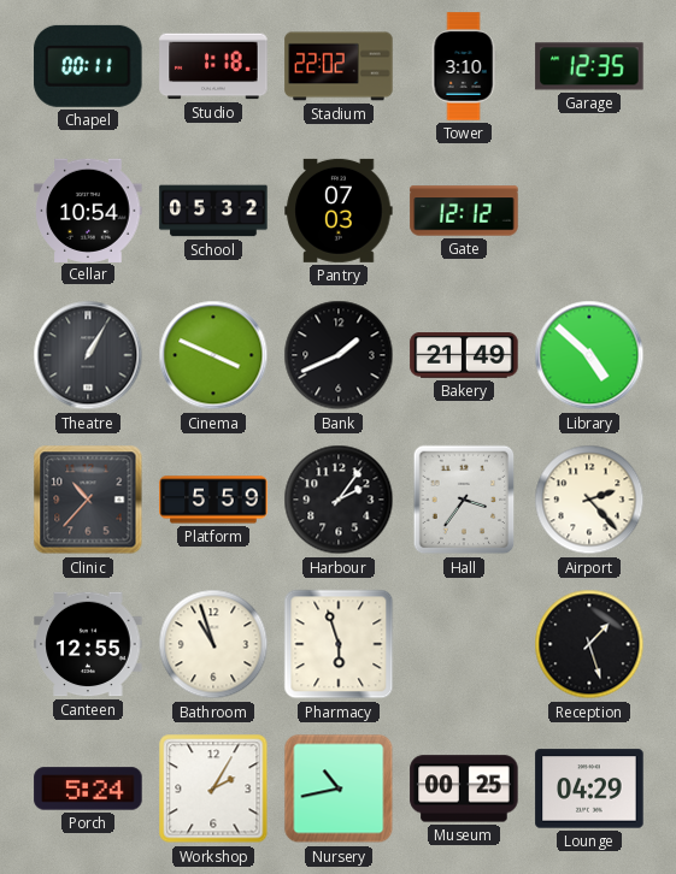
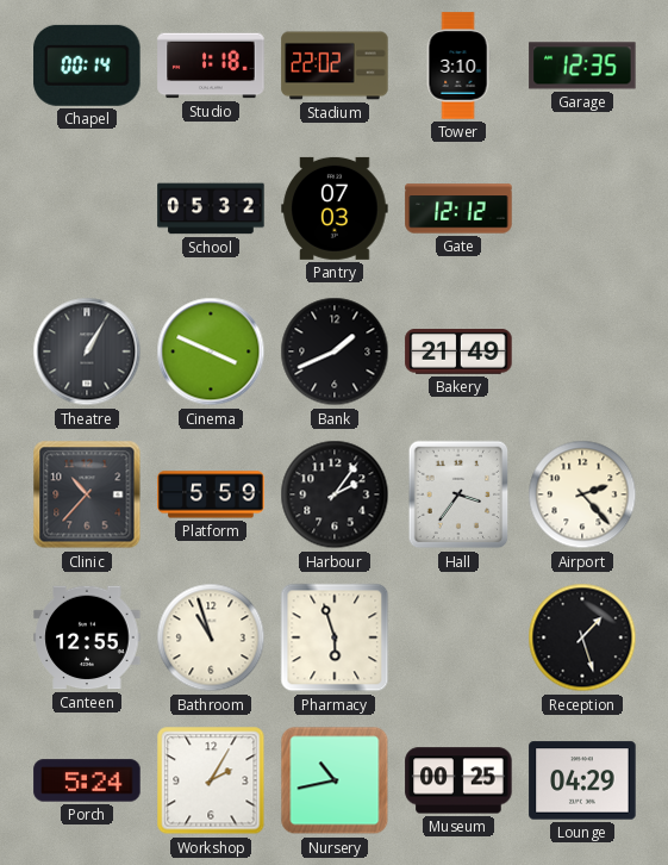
Chapel: 00:11 -> 00:14
Cellar: 10:54 -> none
Library: 4:52 -> none
